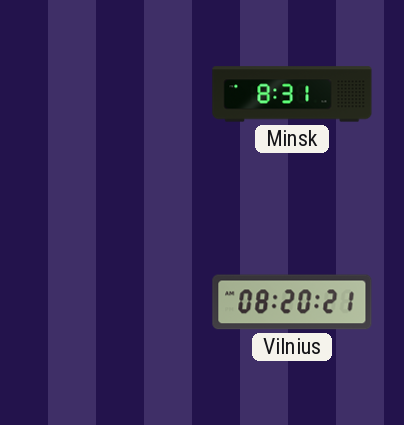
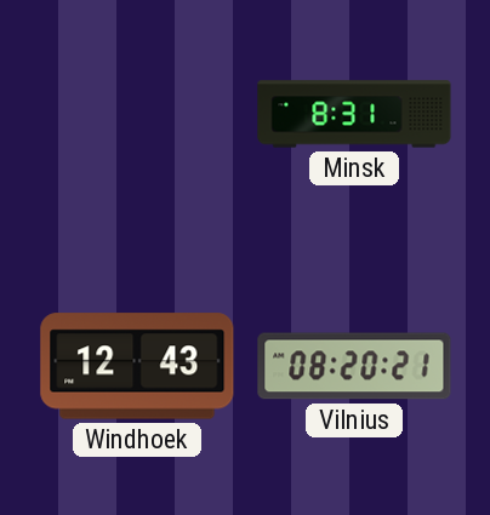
Windhoek: none -> 12:43
